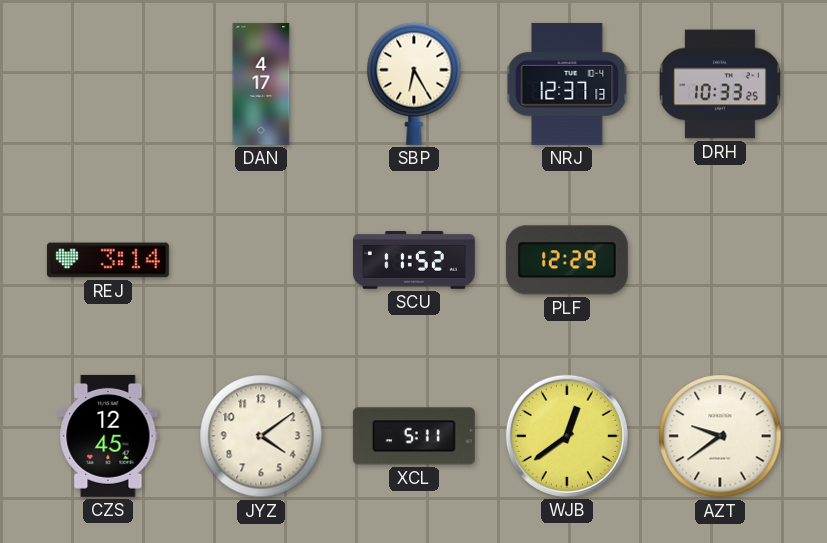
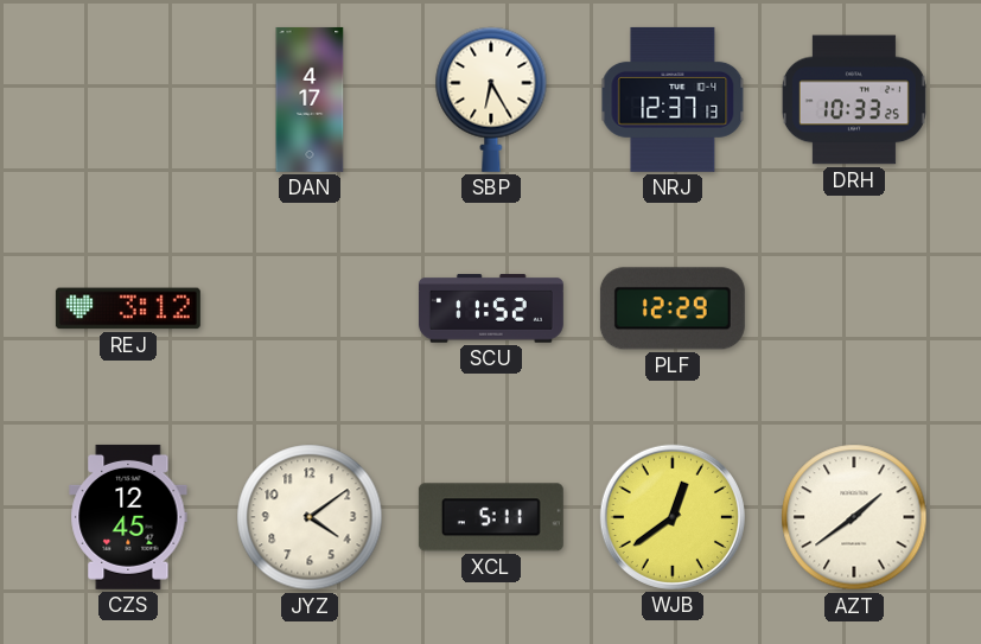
REJ: 3:14 -> 3:12
AZT: 9:39 -> 1:39
